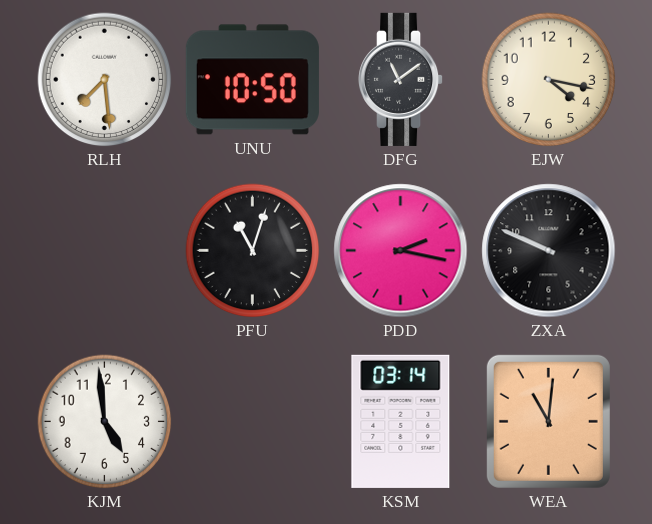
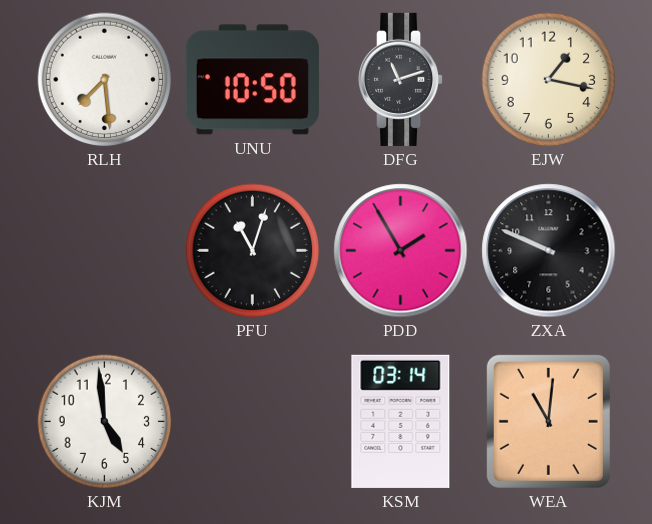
DFG: 11:09 -> 11:12
EJW: 4:17 -> 1:17
PDD: 2:17 -> 1:55
